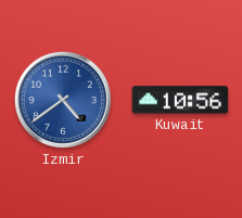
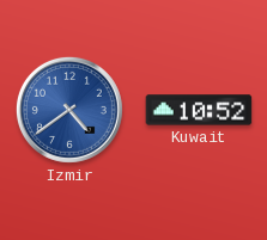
Kuwait: 10:56 -> 10:52
